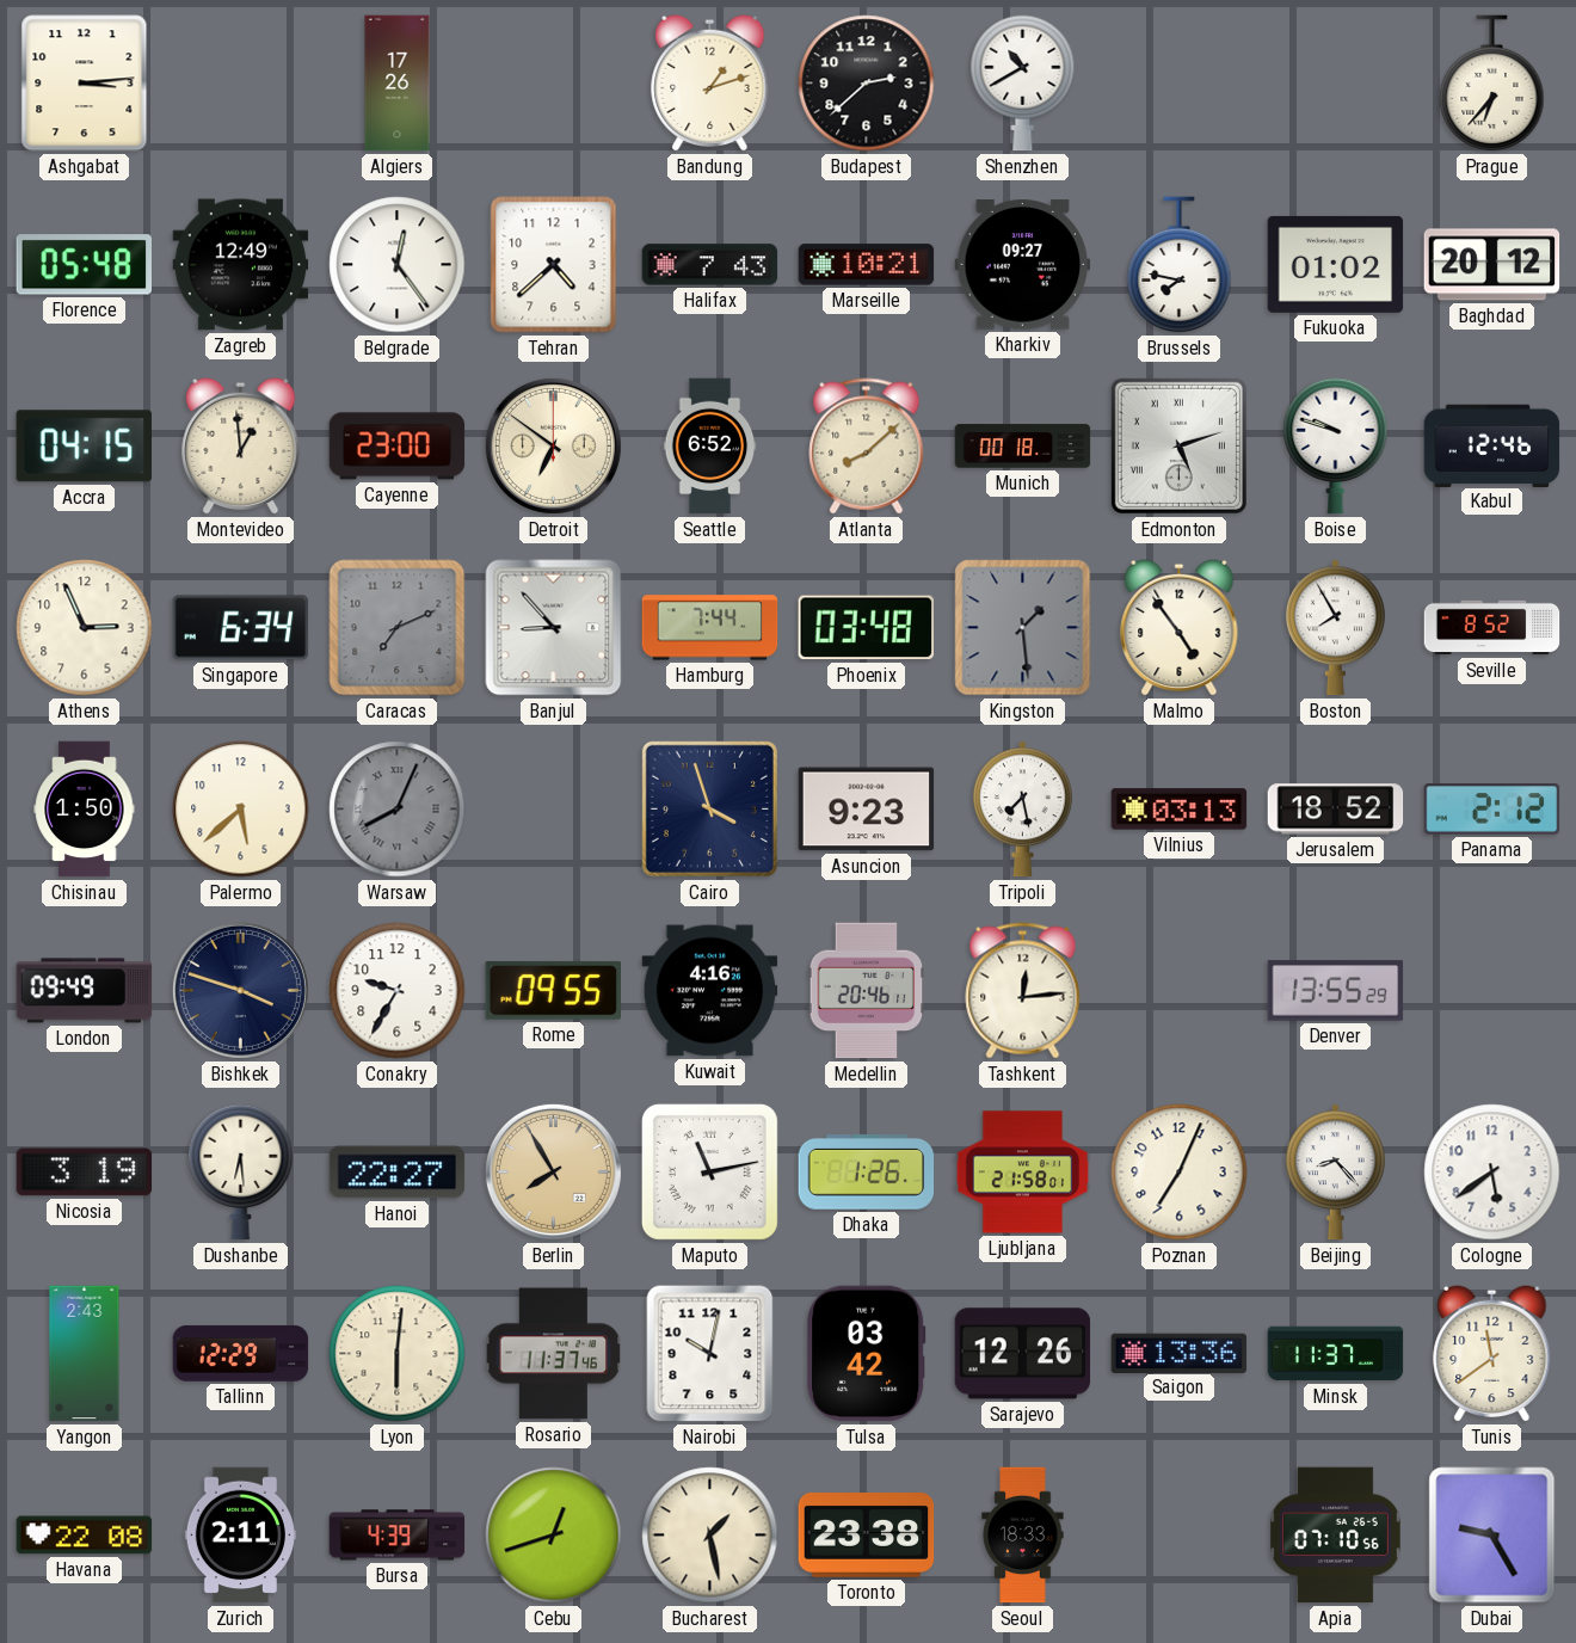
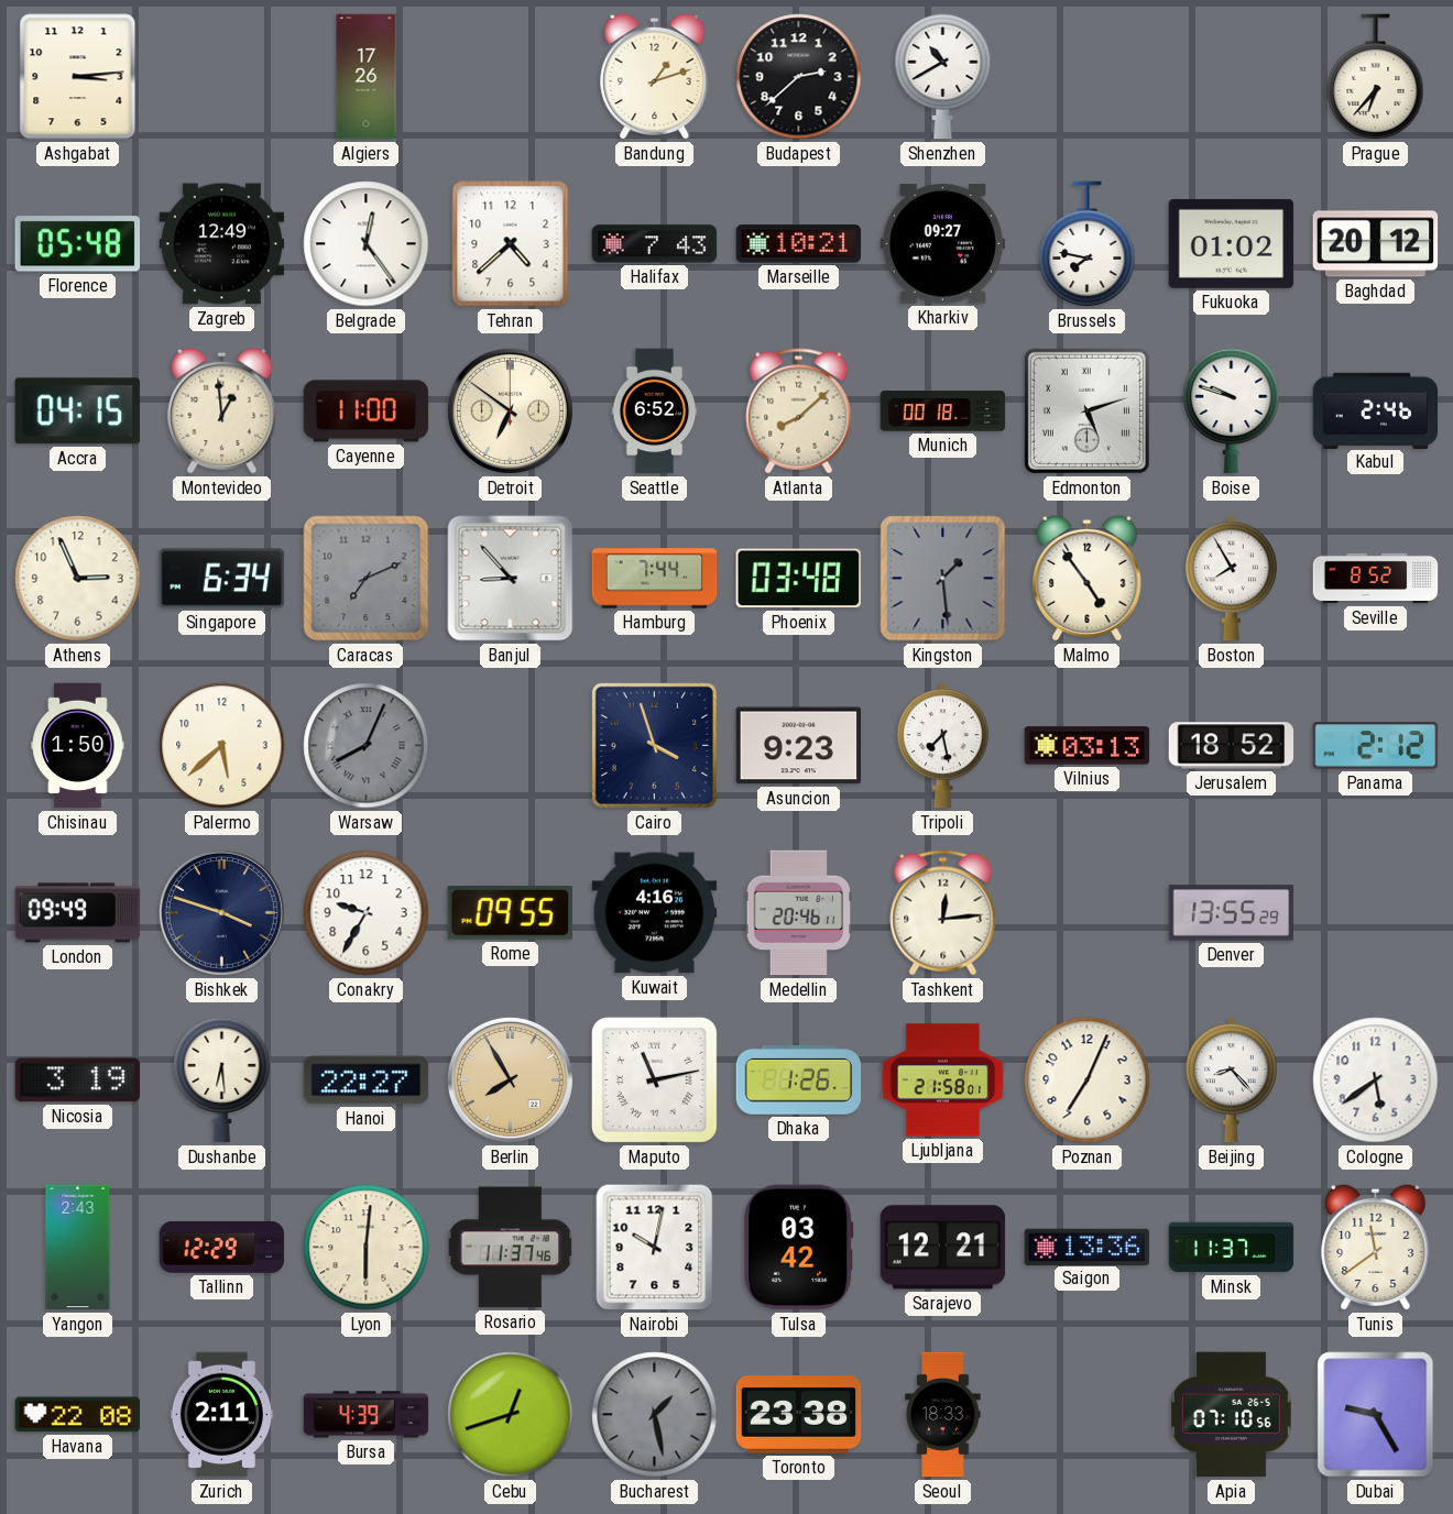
Cayenne: 23:00 -> 11:00
Kabul: 12:46 -> 2:46
Sarajevo: 12:26 -> 12:21
Bucharest dial: cream -> grey
